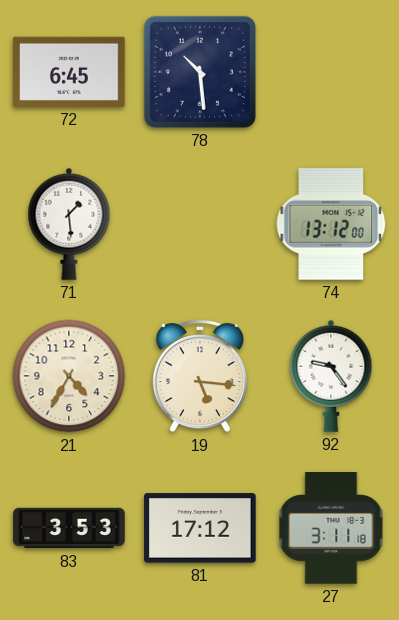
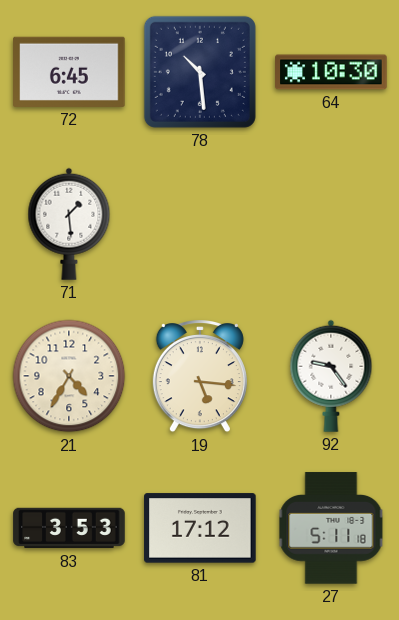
64: none -> 10:30
74: 13:12 -> none
27: 3:11 -> 5:11
